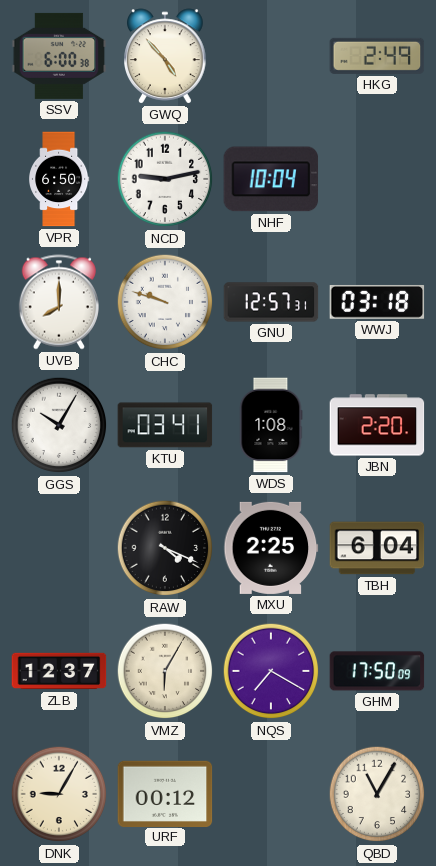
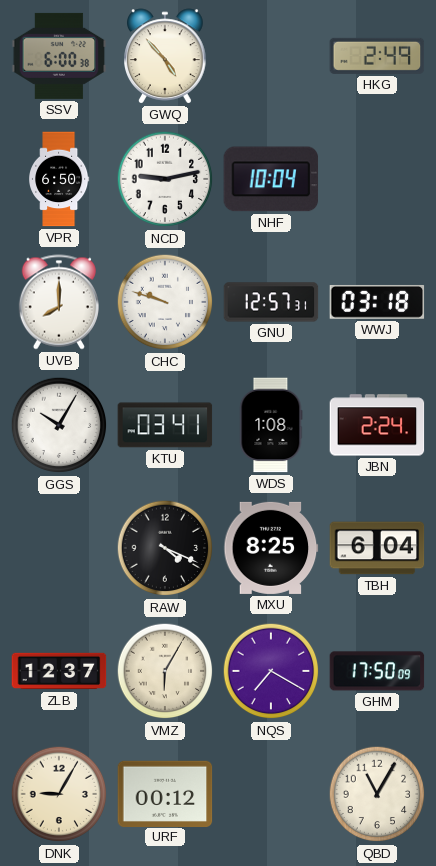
JBN: 2:20 -> 2:24
MXU: 2:25 -> 8:25
